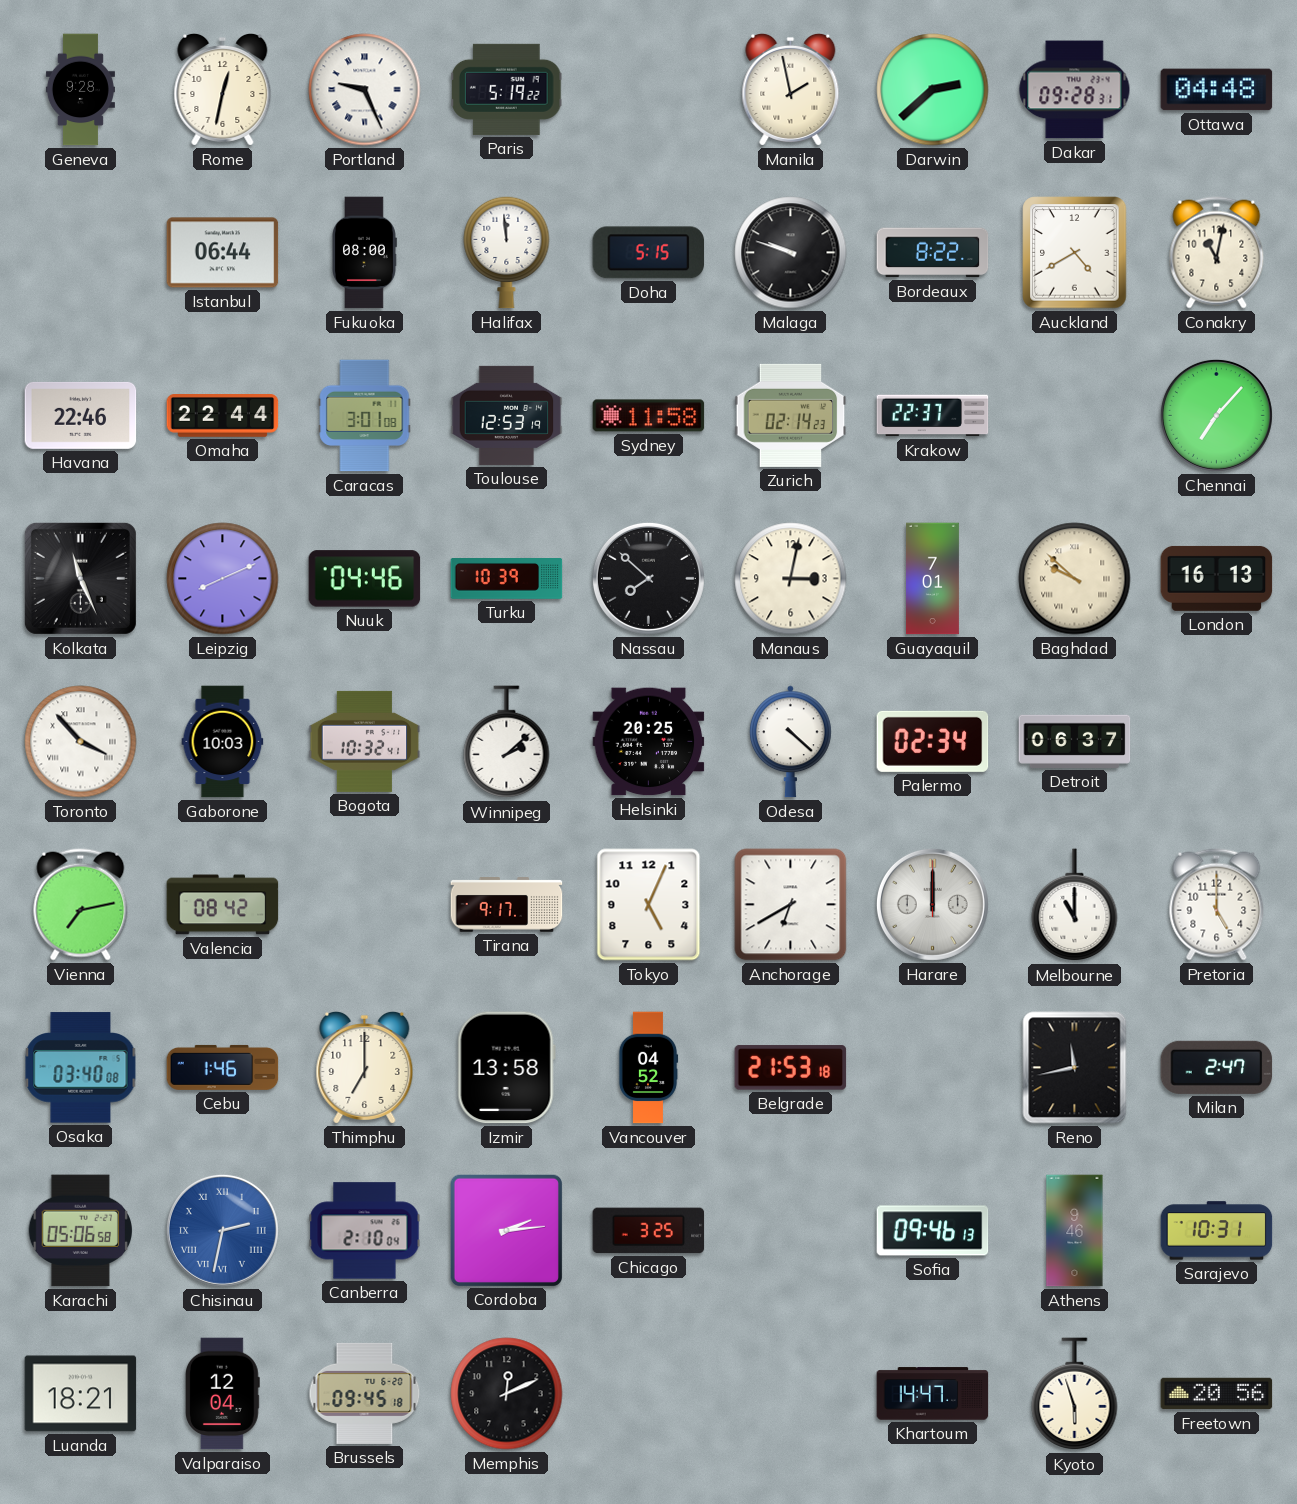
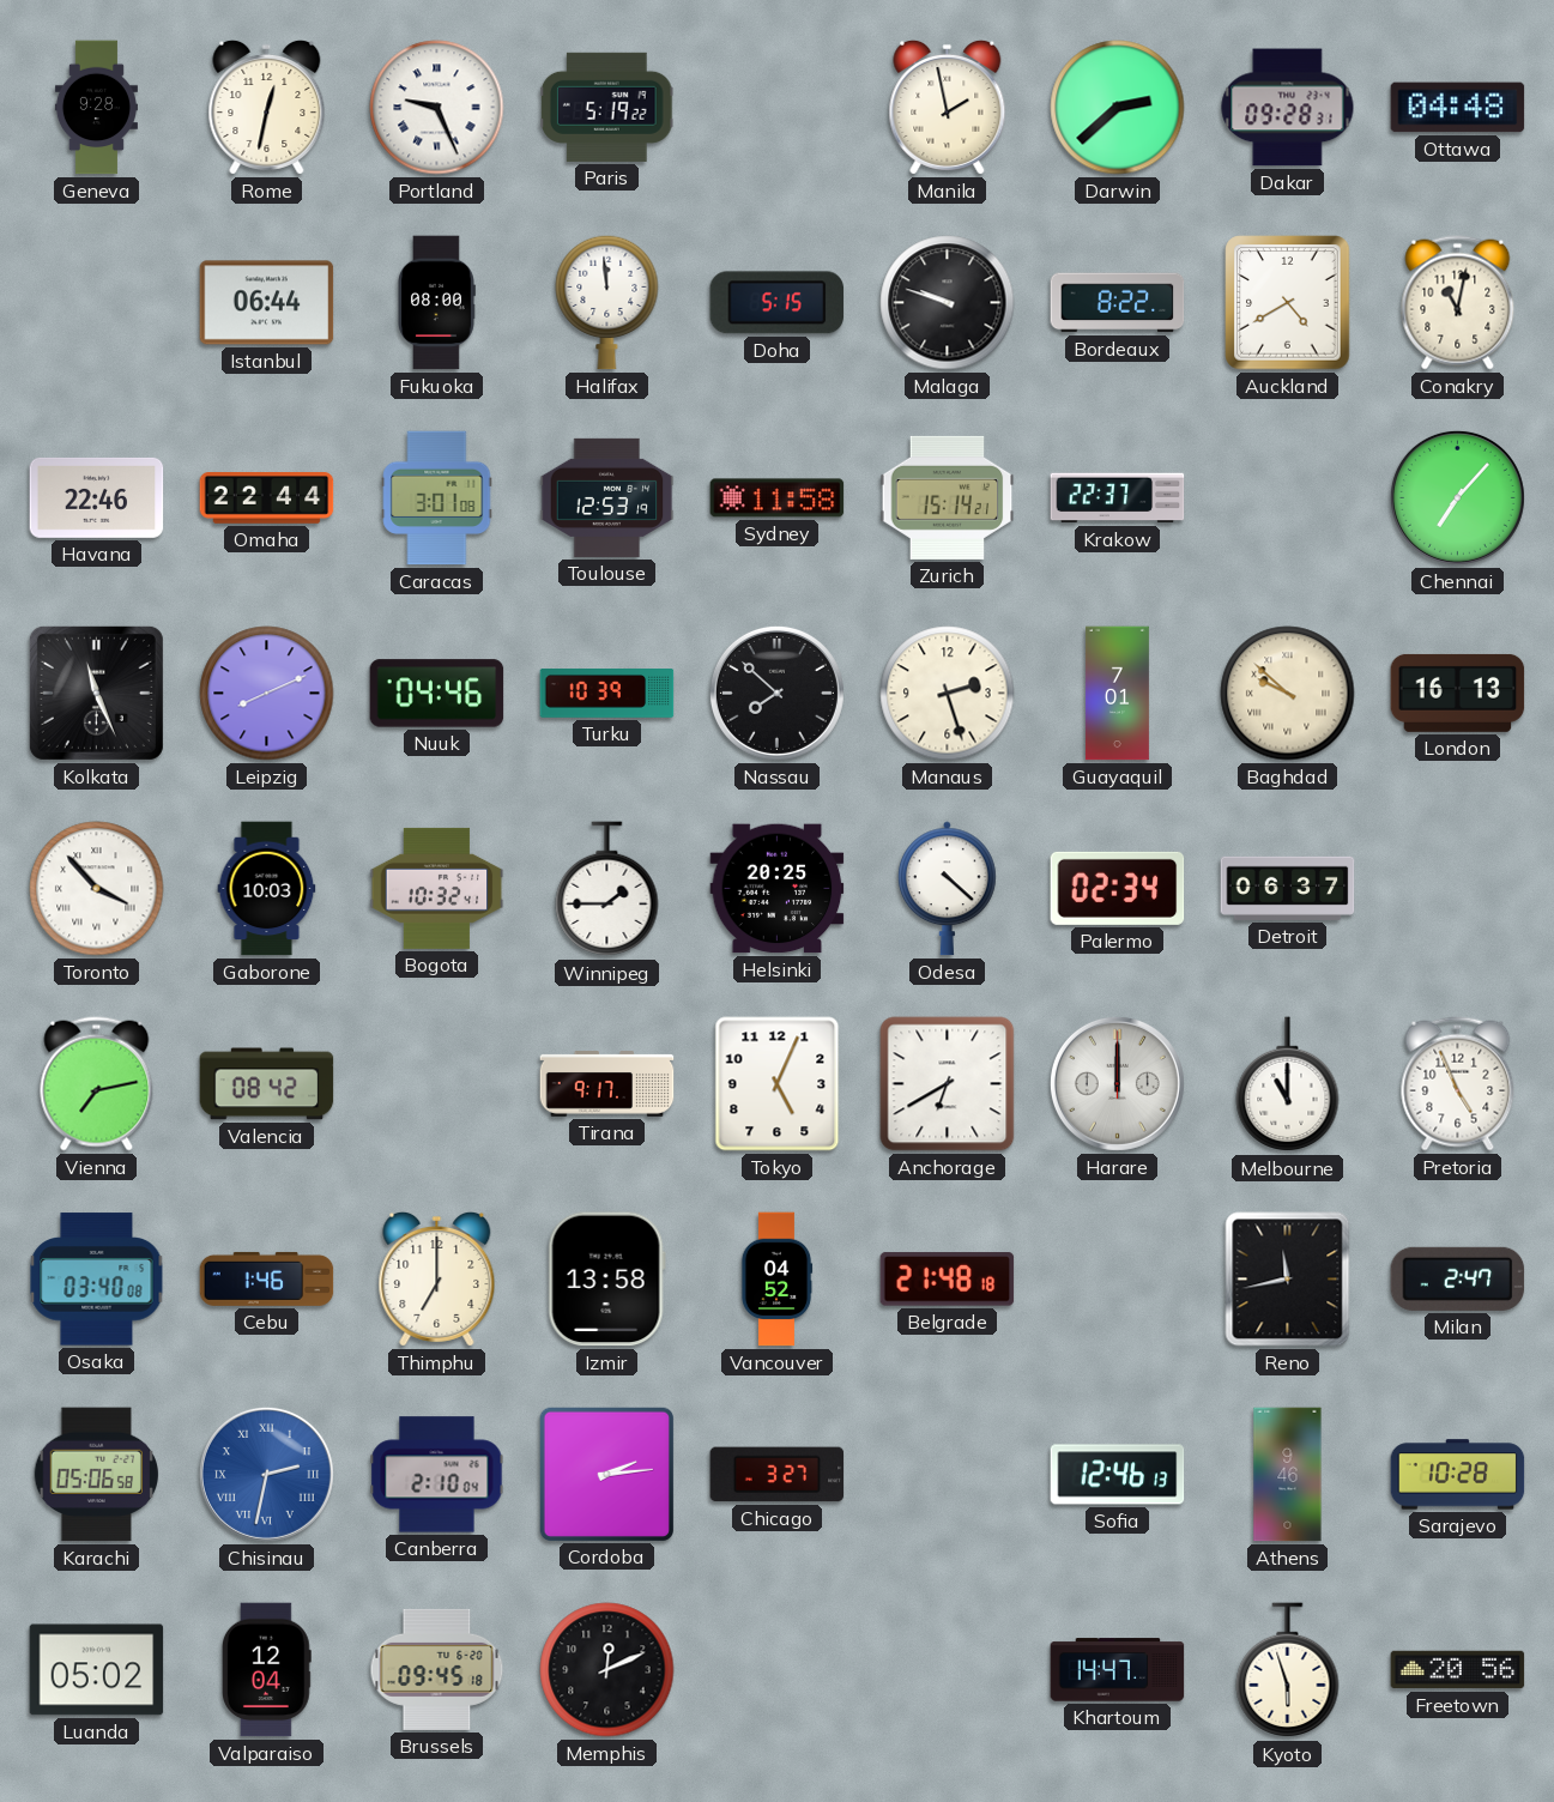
Zurich: 02:14 -> 15:14
Manaus: 3:02 -> 2:27
Winnipeg: 2:08 -> 1:45
Pretoria: 5:00 -> 4:56
Belgrade: 21:53 -> 21:48
Chicago: 3:25 -> 3:27
Sofia: 09:46 -> 12:46
Sarajevo: 10:31 -> 10:28
Luanda: 18:21 -> 05:02
